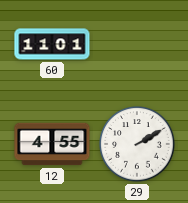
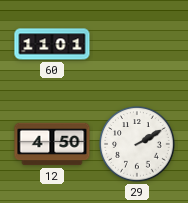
12: 4:55 -> 4:50
